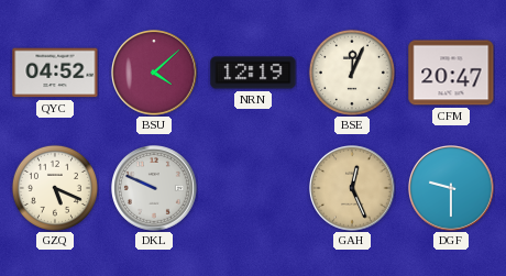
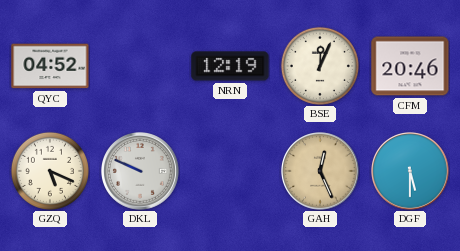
BSU: 4:08 -> none
CFM: 20:47 -> 20:46
DGF: 9:30 -> 5:30
